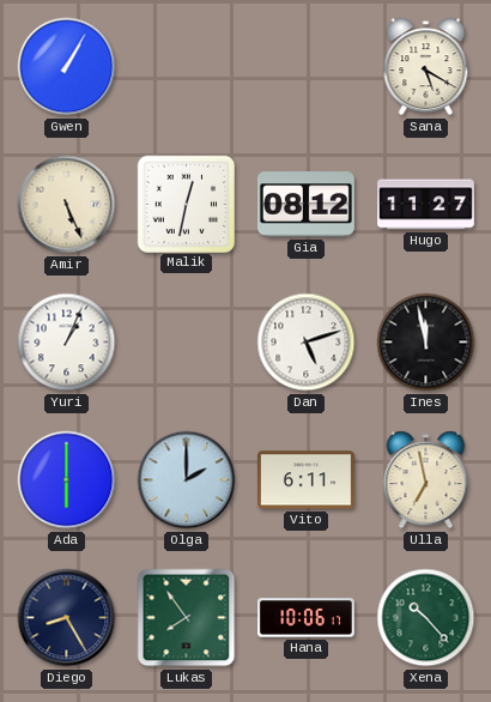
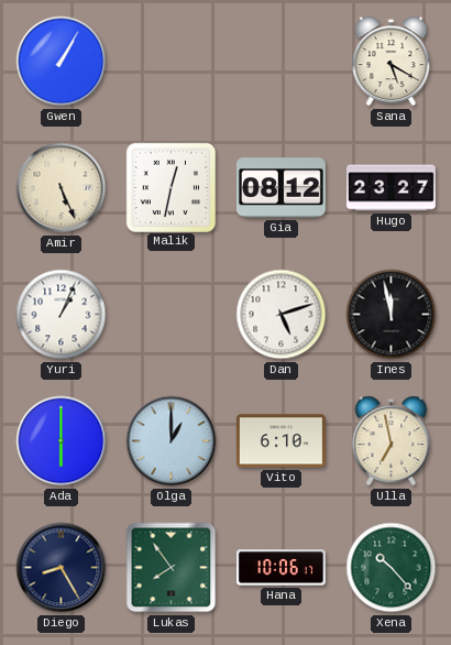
Hugo: 11:27 -> 23:27
Olga: 2:00 -> 1:00
Vito: 6:11 -> 6:10
